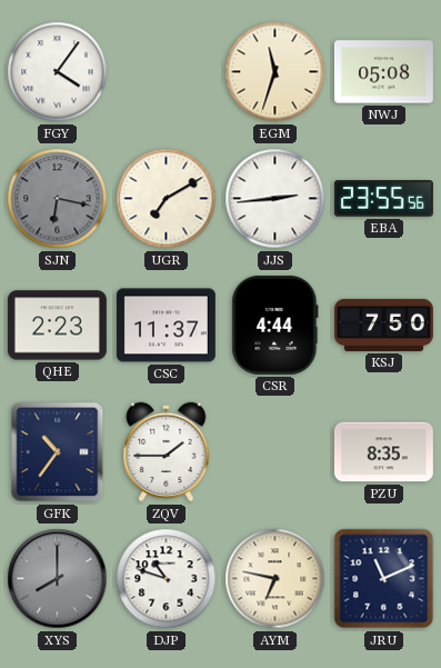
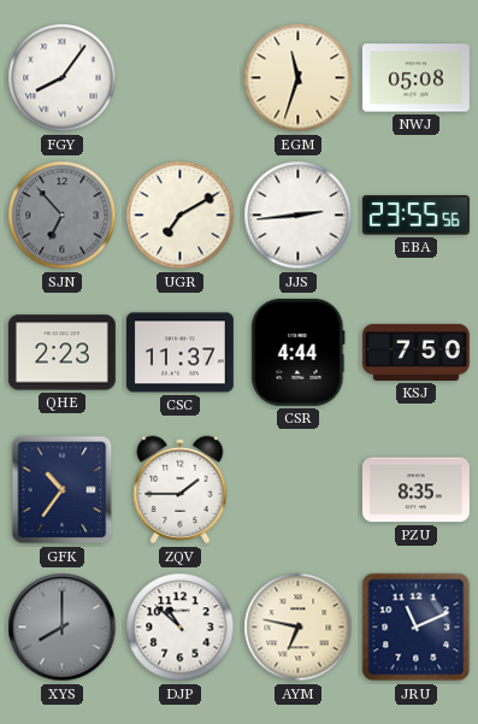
FGY: 4:06 -> 8:06
SJN: 6:17 -> 6:53
DJP: 10:48 -> 10:52
